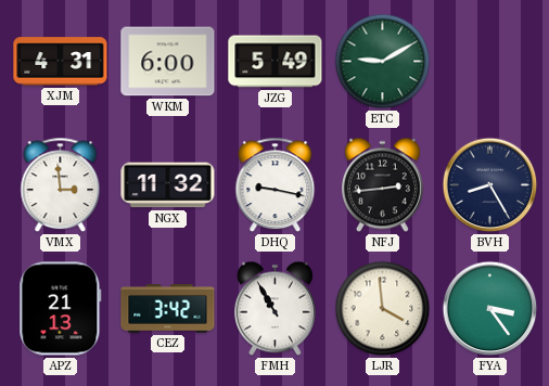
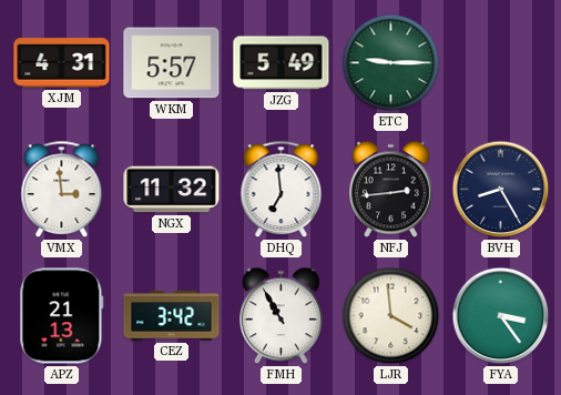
WKM: 6:00 -> 5:57
ETC: 9:10 -> 9:15
DHQ: 9:17 -> 6:59
